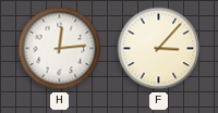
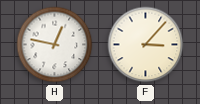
H: 12:14 -> 12:47
